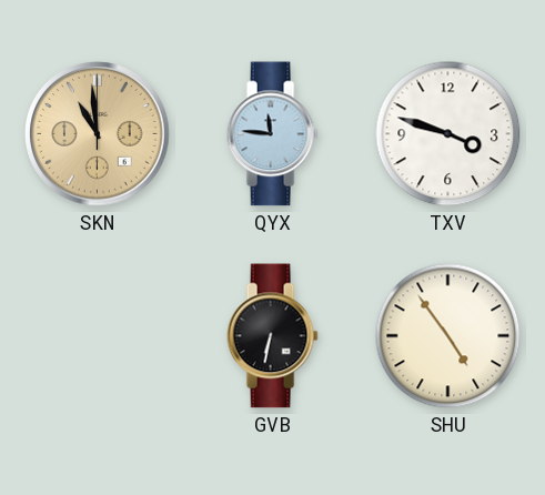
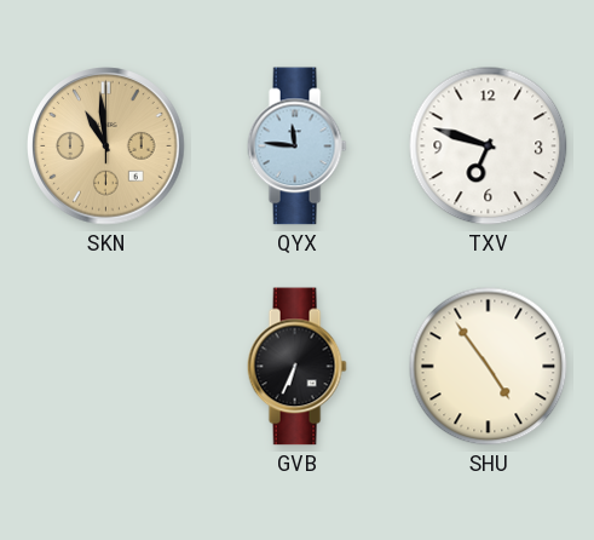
TXV: 3:48 -> 6:48
GVB: 6:32 -> 6:34
